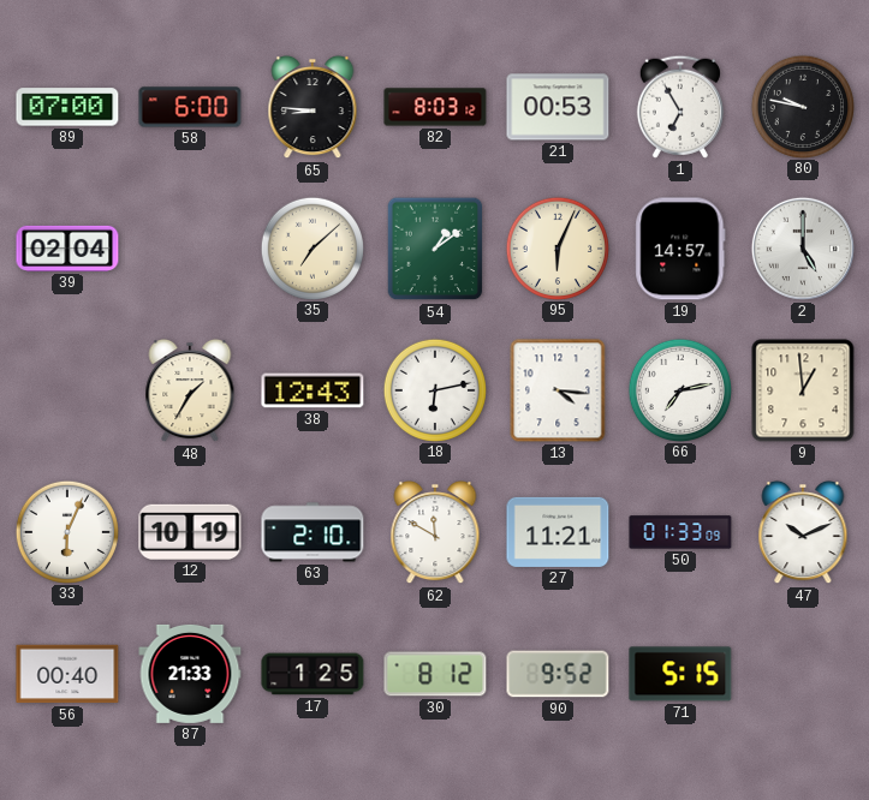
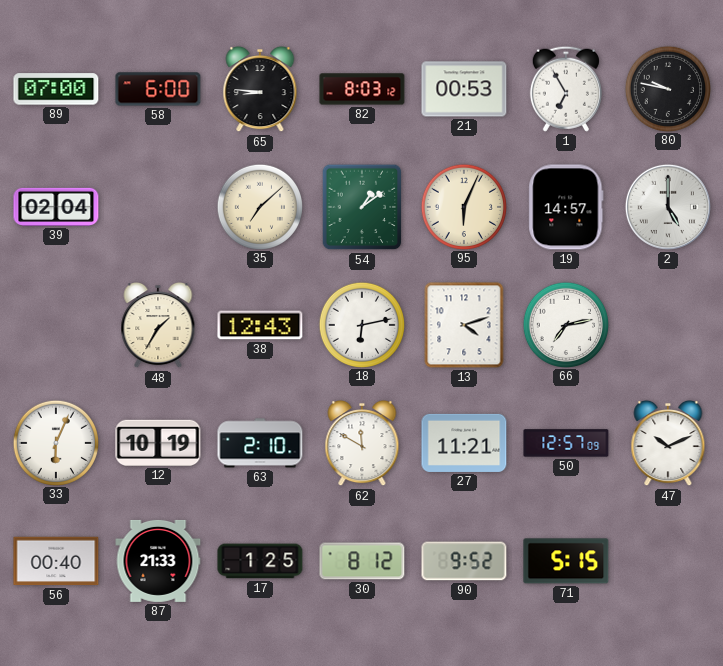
13: 4:16 -> 4:12
9: 12:59 -> none
50: 01:33 -> 12:57
